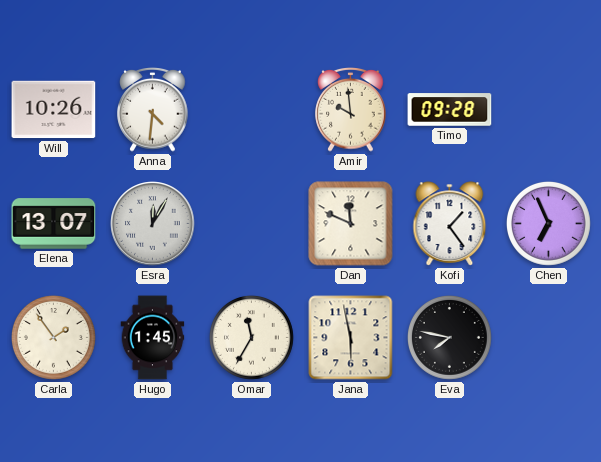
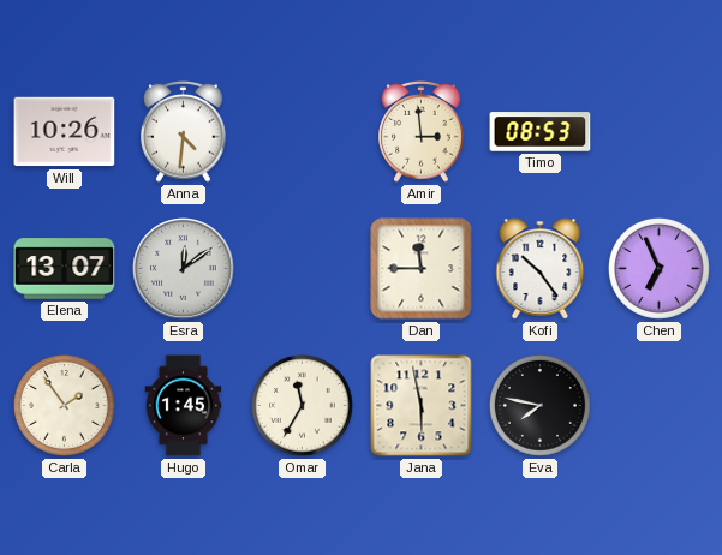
Amir: 9:59 -> 2:59
Timo: 09:28 -> 08:53
Esra: 12:05 -> 12:09
Dan: 11:49 -> 11:45
Kofi: 1:24 -> 10:24
